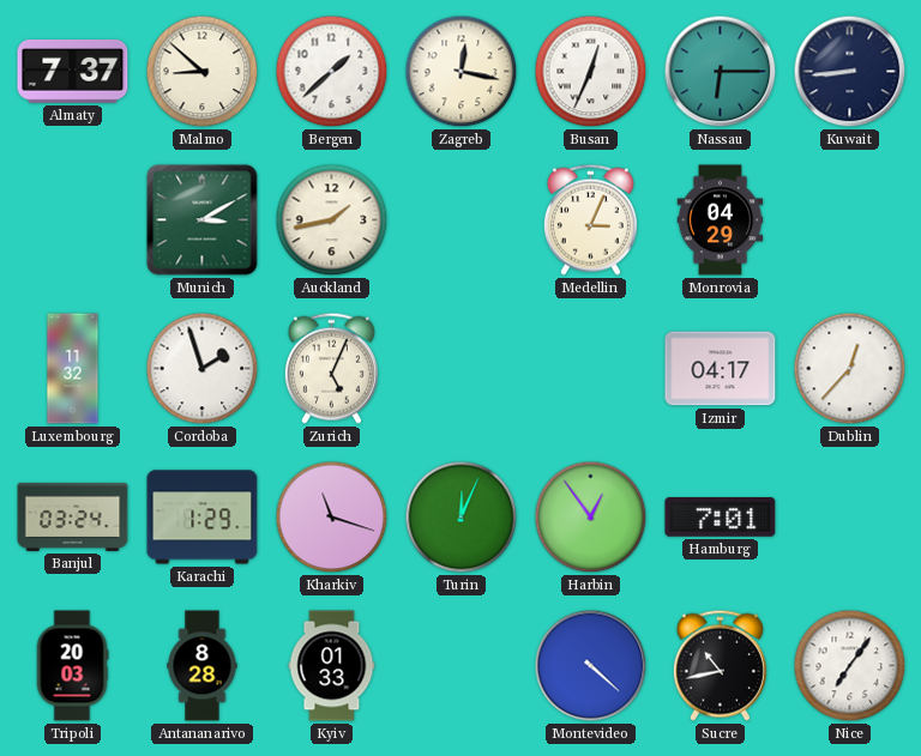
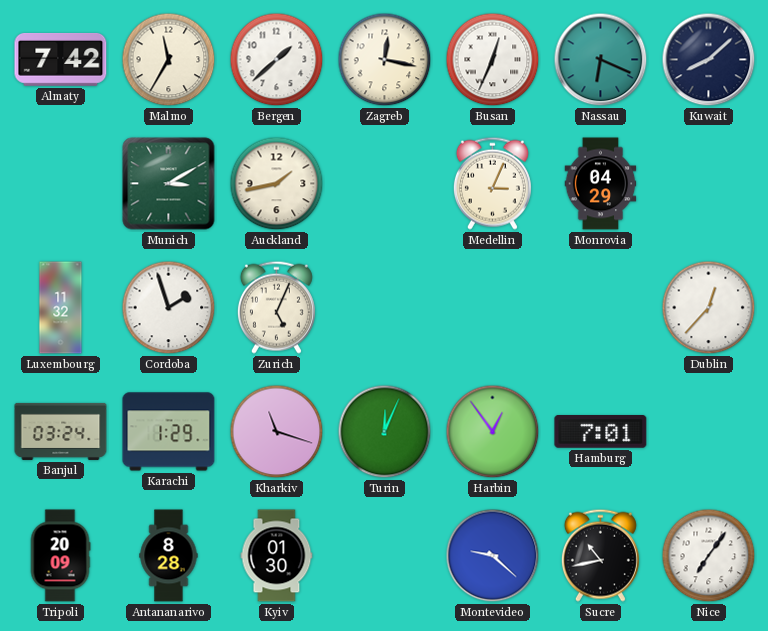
Almaty: 7:37 -> 7:42
Malmo: 8:52 -> 11:35
Nassau: 6:15 -> 6:19
Kuwait: 8:44 -> 8:08
Izmir: 04:17 -> none
Tripoli: 20:03 -> 20:09
Kyiv: 01:33 -> 01:30
Montevideo: 4:22 -> 9:22
